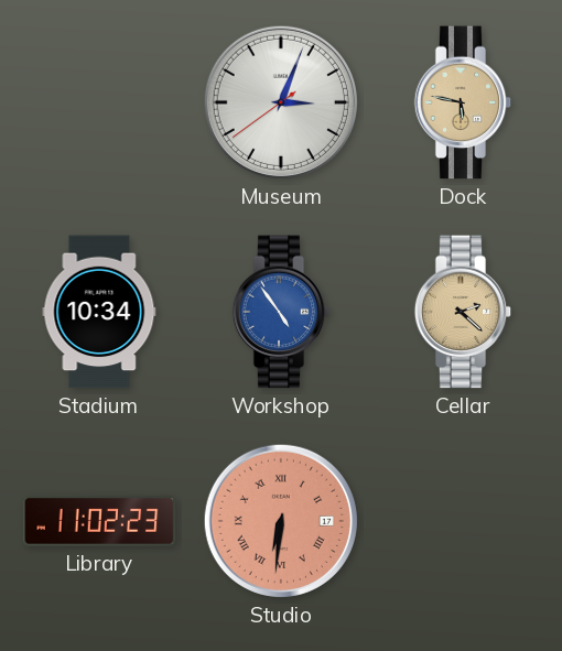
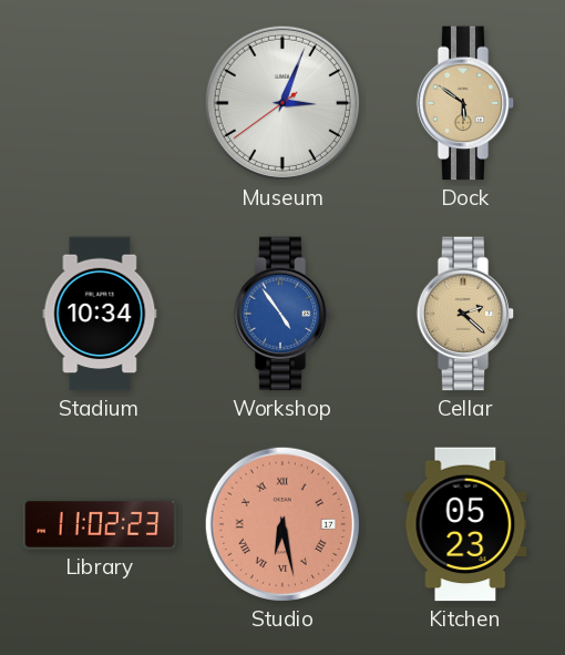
Dock: 5:47 -> 5:51
Studio: 6:31 -> 6:28
Kitchen: none -> 05:23
